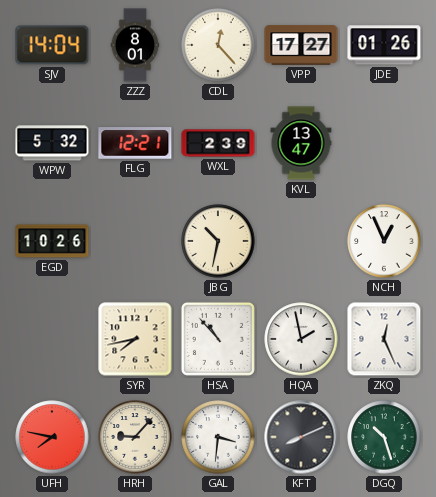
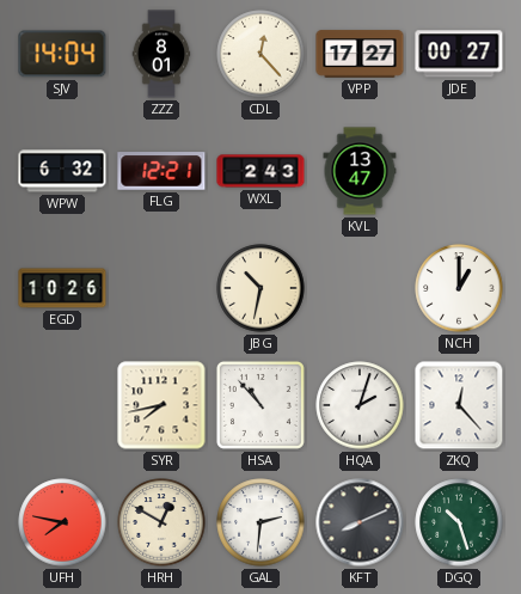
JDE: 01:26 -> 00:27
WPW: 5:32 -> 6:32
WXL: 2:39 -> 2:43
NCH: 12:56 -> 1:00
HQA: 1:58 -> 2:03
ZKQ: 12:26 -> 12:23
HRH: 9:07 -> 12:50
GAL: 3:31 -> 2:31
